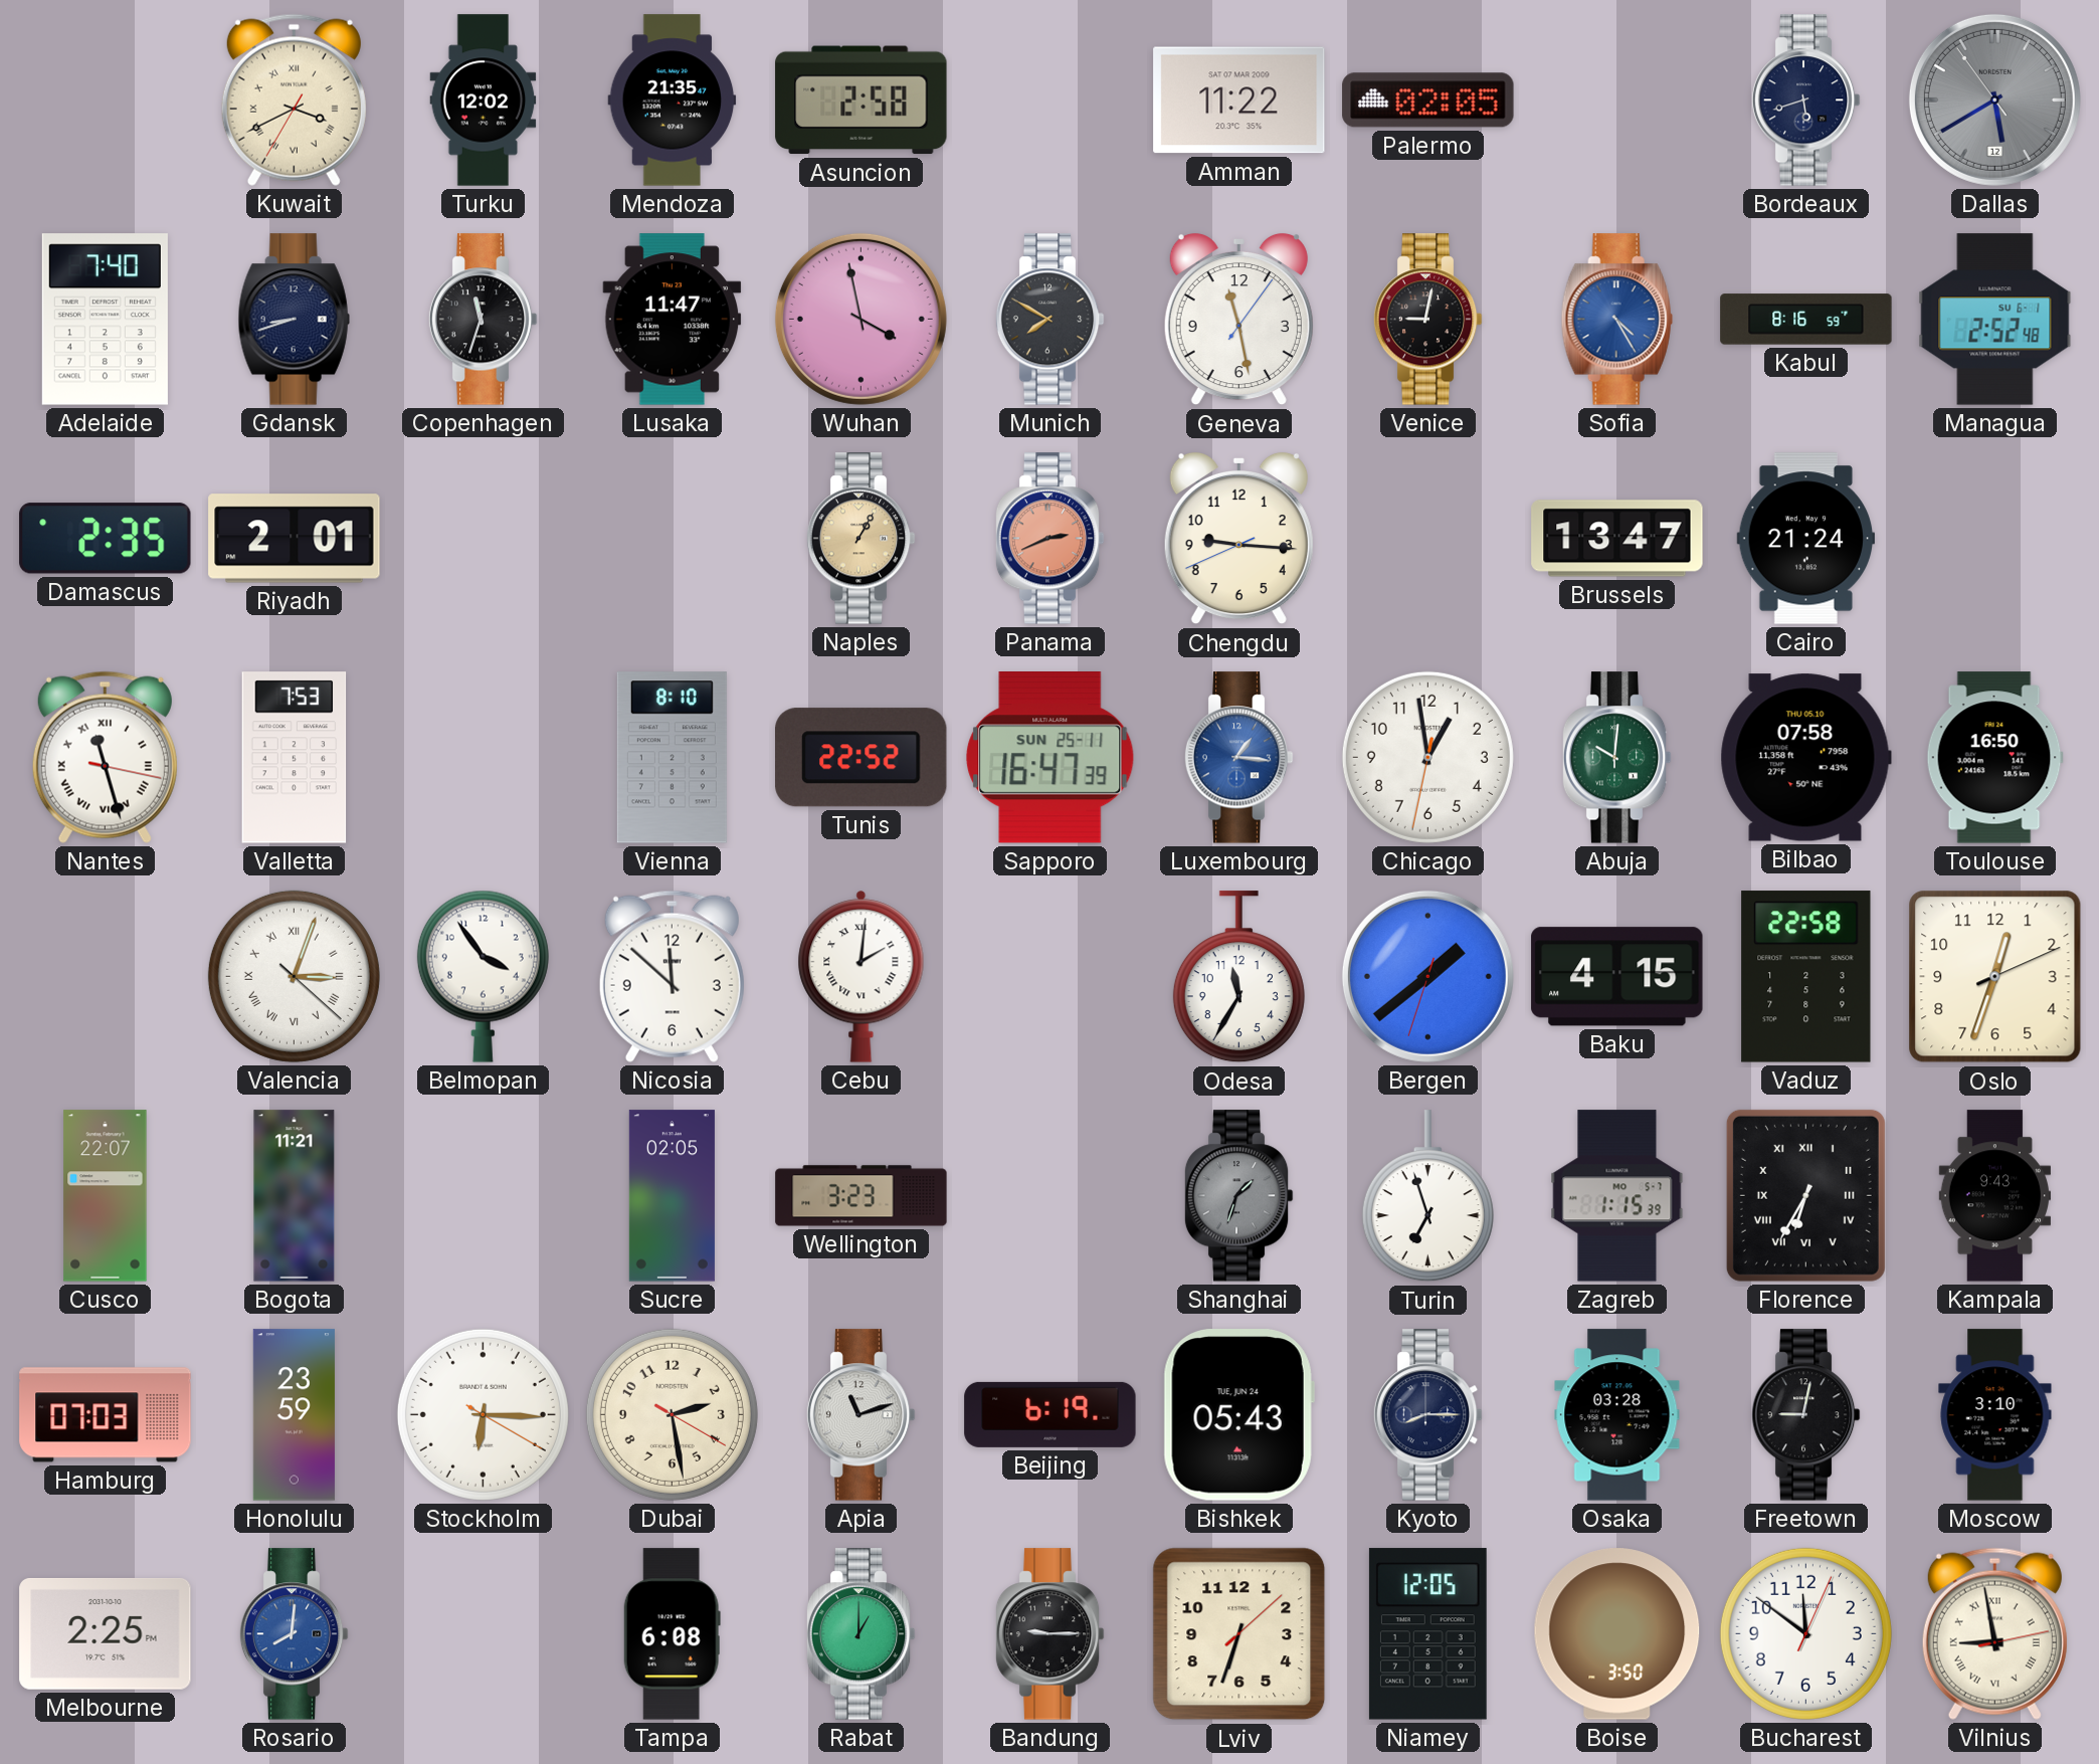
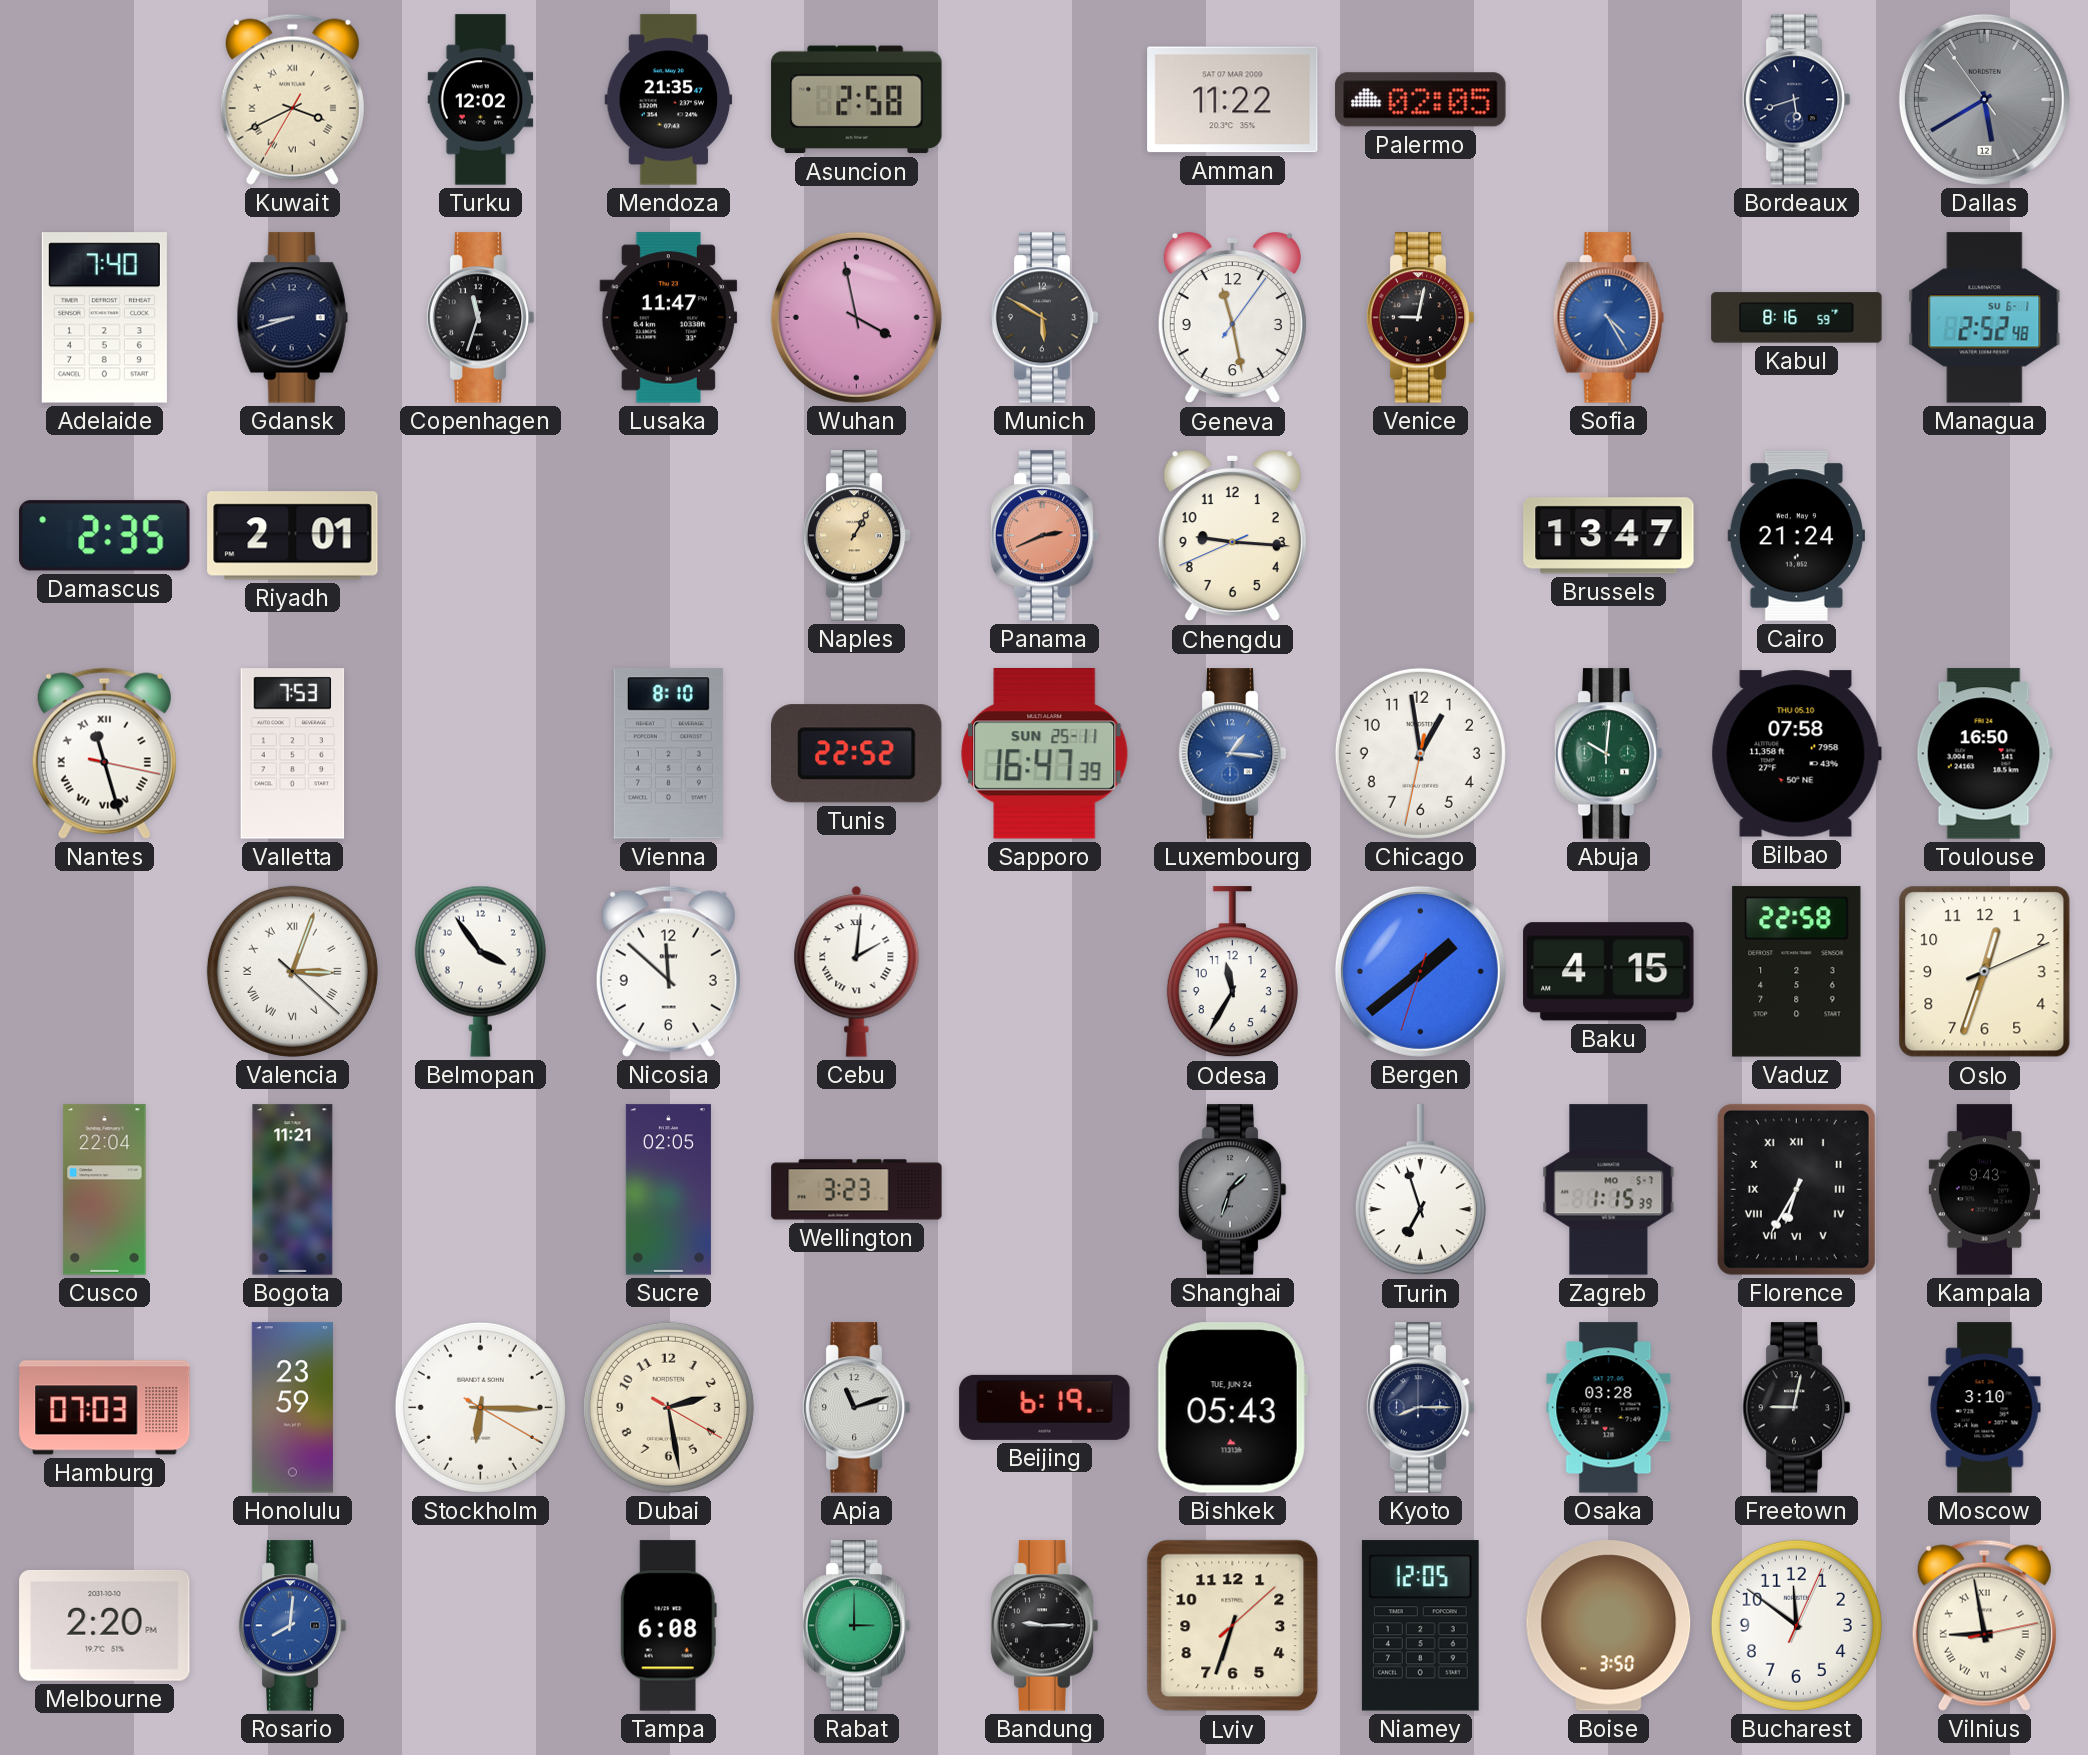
Munich: 7:50 -> 5:50
Cusco: 22:07 -> 22:04
Melbourne: 2:25 -> 2:20
Rabat: 1:00 -> 3:00
